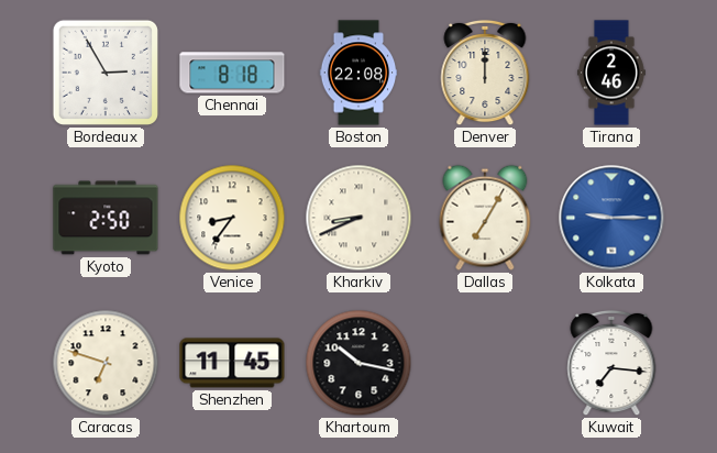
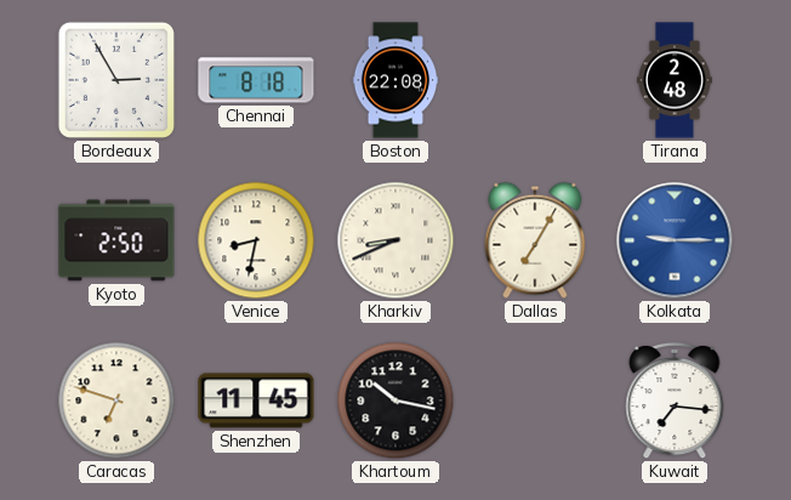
Denver: 12:00 -> none
Tirana: 2:46 -> 2:48
Venice: 8:36 -> 8:32
